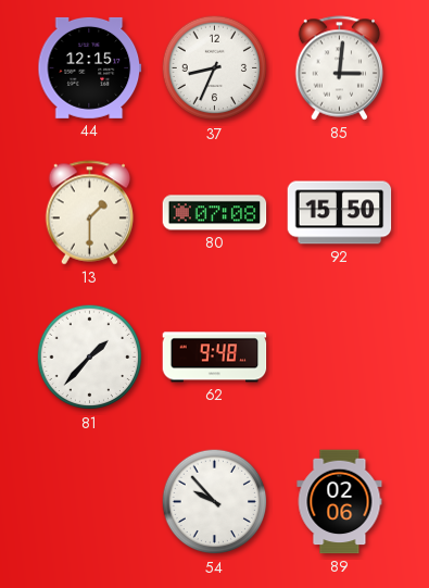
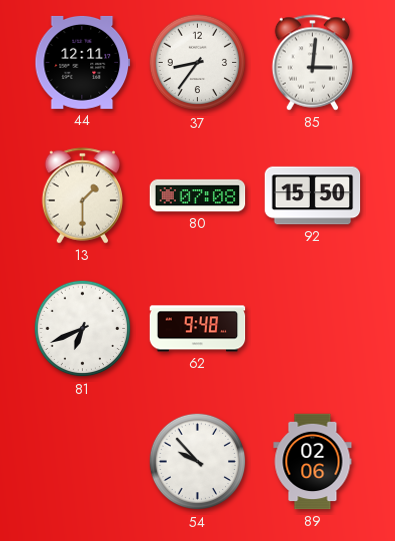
44: 12:15 -> 12:11
37: 8:34 -> 8:36
81: 1:37 -> 6:41
